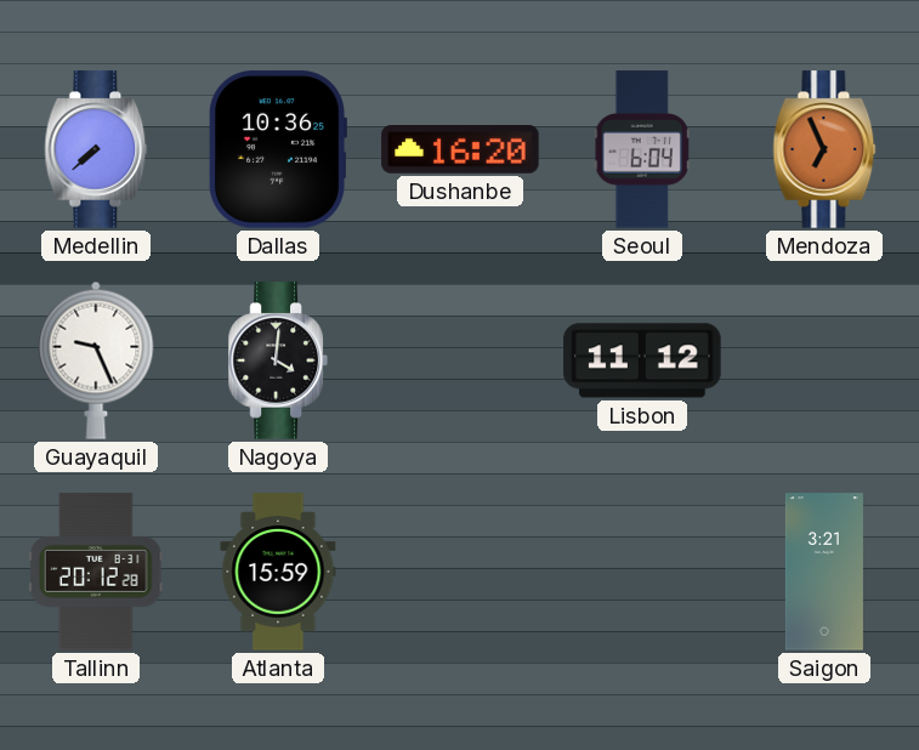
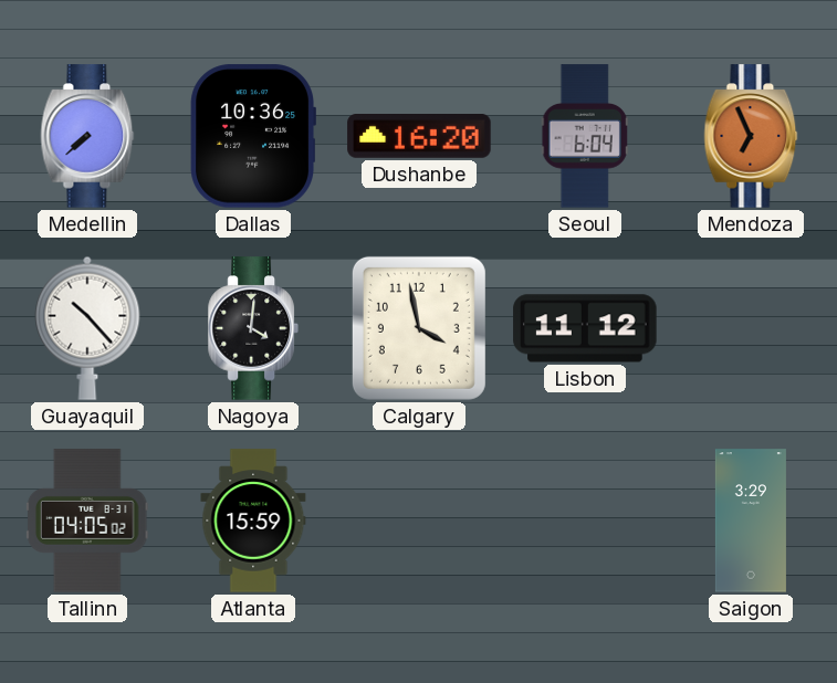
Guayaquil: 9:26 -> 10:23
Calgary: none -> 3:58
Tallinn: 20:12 -> 04:05
Saigon: 3:21 -> 3:29
